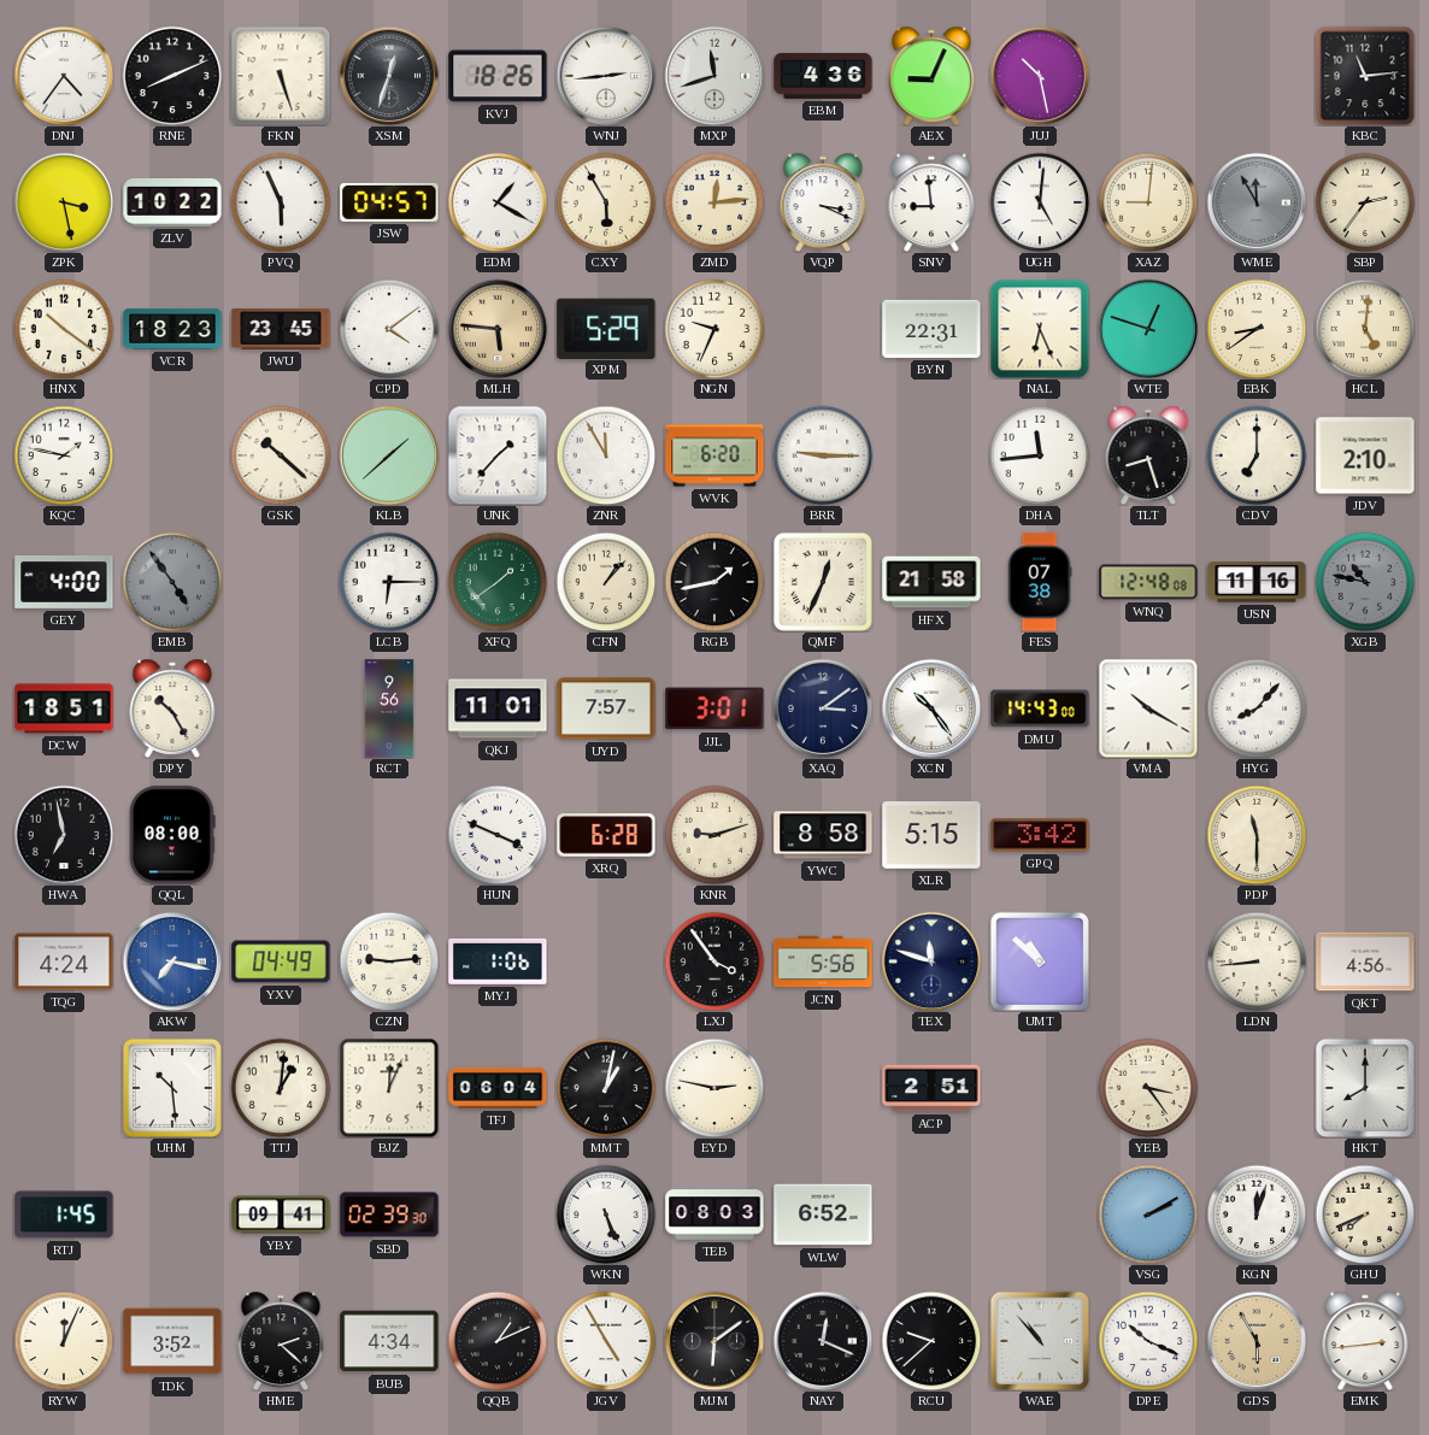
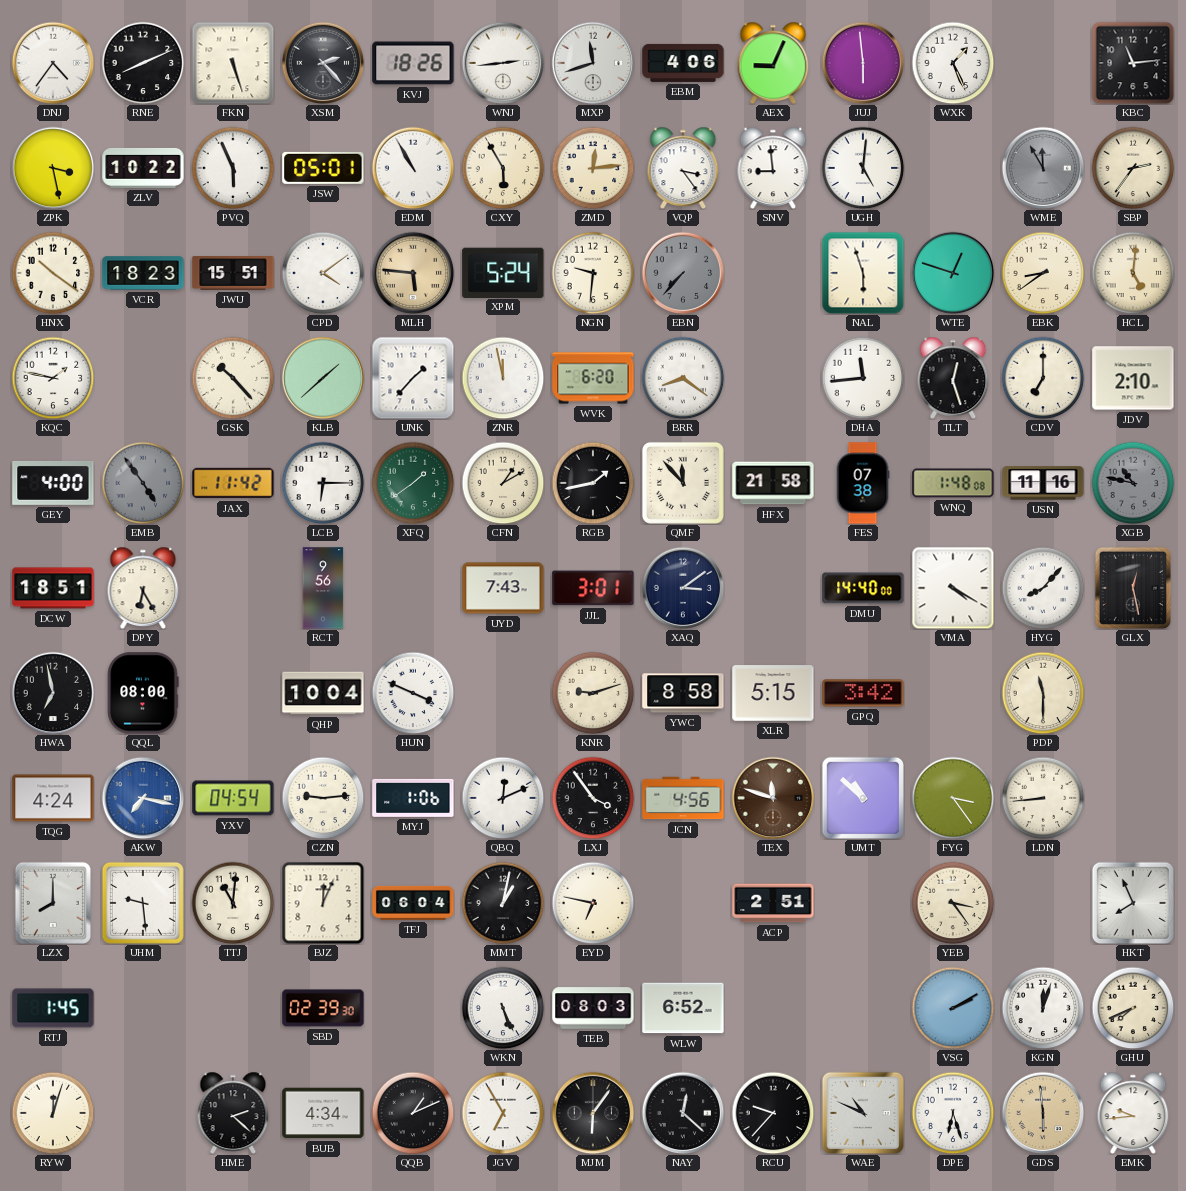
XSM: 12:33 -> 2:23
EBM: 4:36 -> 4:06
JUJ: 10:28 -> 5:59
WXK: none -> 1:26
JSW: 04:57 -> 05:01
EDM: 1:20 -> 10:55
VQP: 3:19 -> 3:24
XAZ: 9:01 -> none
JWU: 23:45 -> 15:51
XPM: 5:29 -> 5:24
NGN: 9:34 -> 9:31
EBN: none -> 7:37
BYN: 22:31 -> none
NAL: 6:26 -> 5:57
GSK: 10:22 -> 10:23
ZNR: 11:55 -> 11:58
BRR: 9:15 -> 8:21
TLT: 8:27 -> 12:27
JAX: none -> 11:42
CFN: 1:07 -> 1:10
QMF: 12:34 -> 11:53
WNQ: 12:48 -> 1:48
DPY: 10:25 -> 6:25
QKJ: 11:01 -> none
UYD: 7:57 -> 7:43
XCN: 10:24 -> none
DMU: 14:43 -> 14:40
VMA: 10:20 -> 4:20
GLX: none -> 12:28
QHP: none -> 10:04
XRQ: 6:28 -> none
YXV: 04:49 -> 04:54
QBQ: none -> 12:11
JCN: 5:56 -> 4:56
TEX dial: navy -> brown
FYG: none -> 3:24
QKT: 4:56 -> none
LZX: none -> 8:00
UHM: 10:29 -> 9:29
TTJ: 1:01 -> 11:01
EYD: 2:47 -> 6:47
HKT: 8:00 -> 7:56
YBY: 09:41 -> none
RYW: 12:04 -> 12:03
TDK: 3:52 -> none
JGV: 4:55 -> 6:55
MJM: 6:09 -> 6:06
NAY: 12:19 -> 12:22
RCU: 9:38 -> 9:37
WAE: 10:53 -> 10:49
DPE: 10:19 -> 6:27
GDS: 5:55 -> 5:59
EMK: 2:44 -> 9:44
